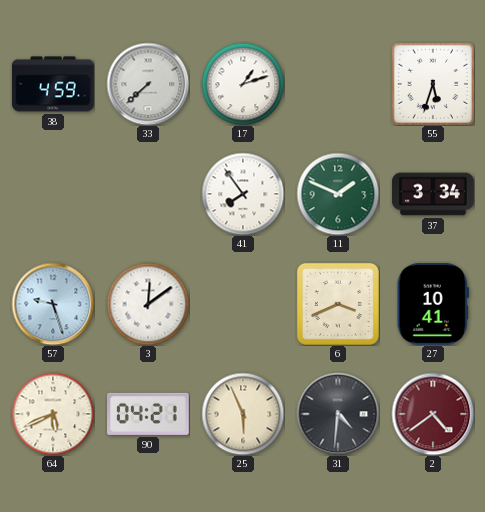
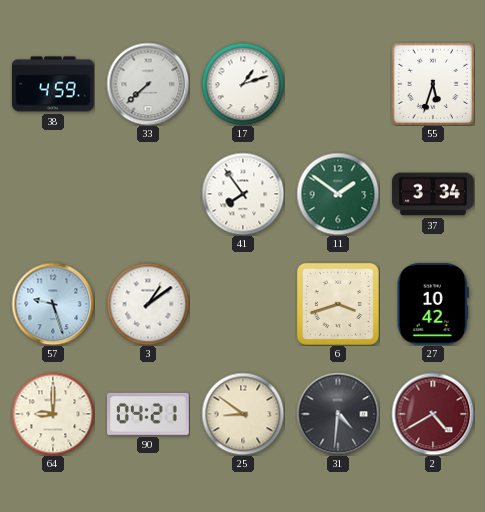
11: 1:49 -> 1:51
3: 12:09 -> 1:09
6: 3:41 -> 3:42
27: 10:41 -> 10:42
64: 5:41 -> 9:00
25: 5:56 -> 8:51
2: 4:39 -> 4:40
